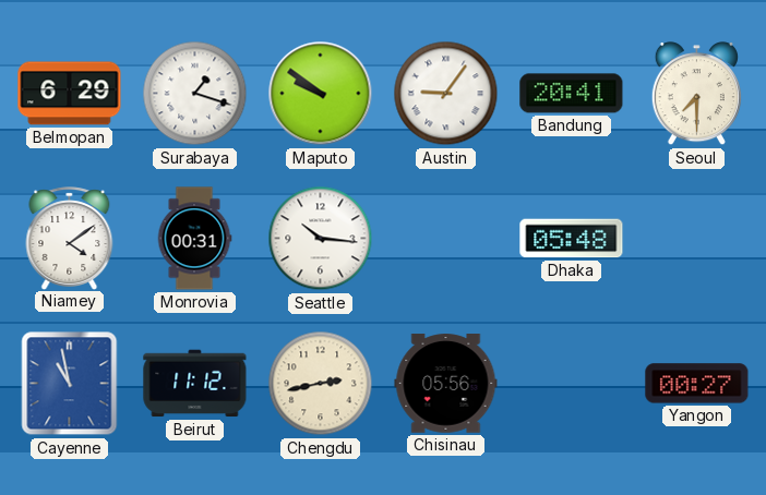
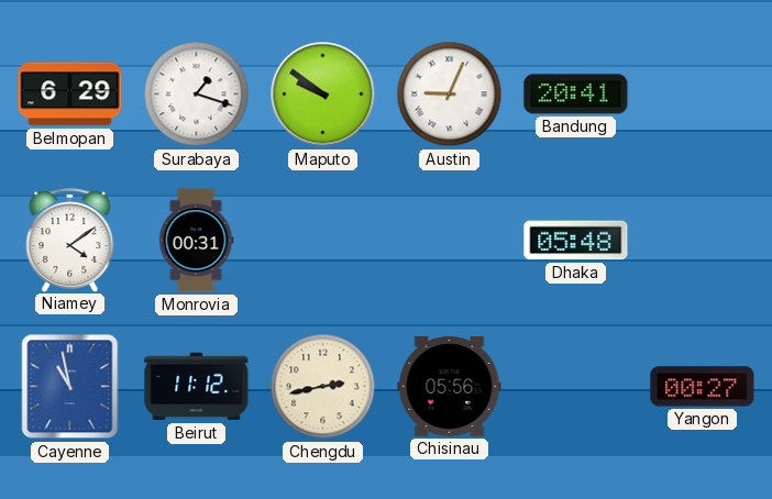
Austin: 9:06 -> 9:04
Seoul: 7:30 -> none
Seattle: 10:16 -> none
